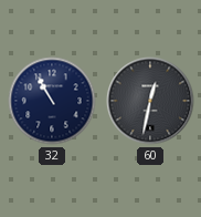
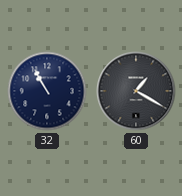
60: 12:32 -> 1:20
